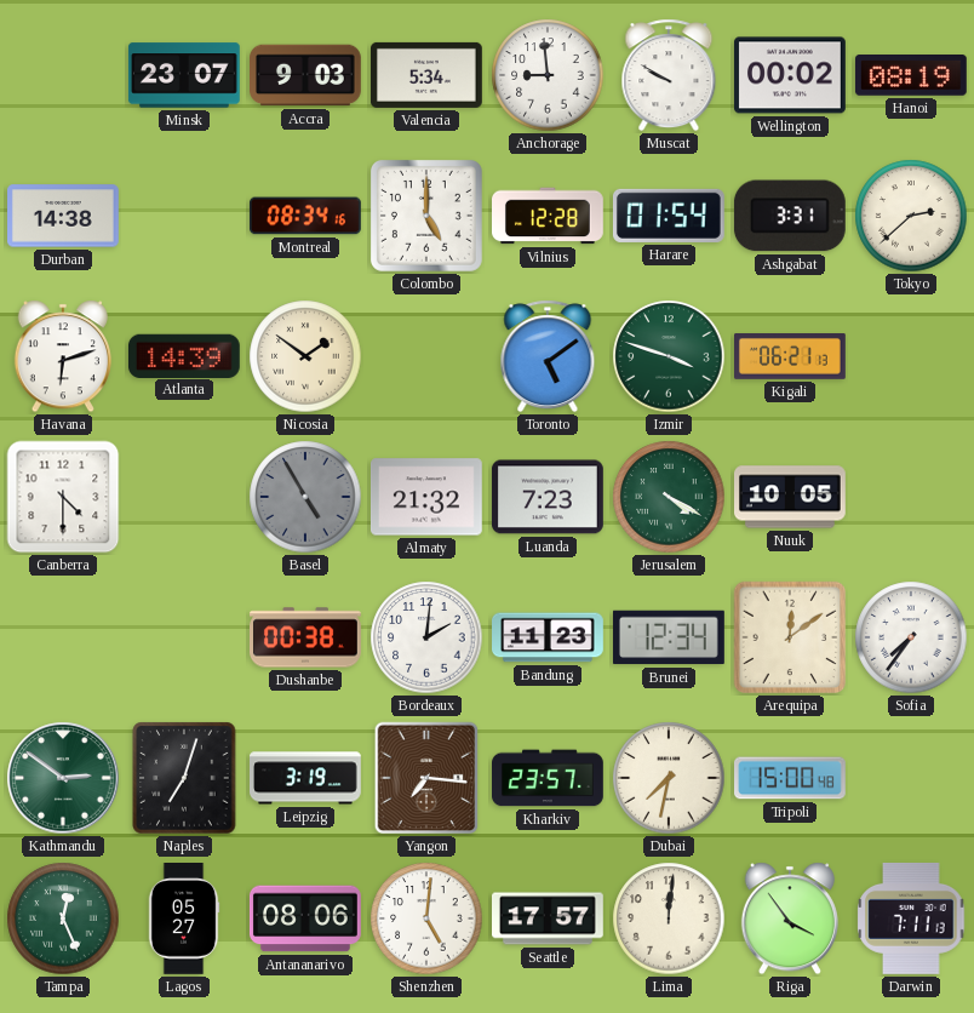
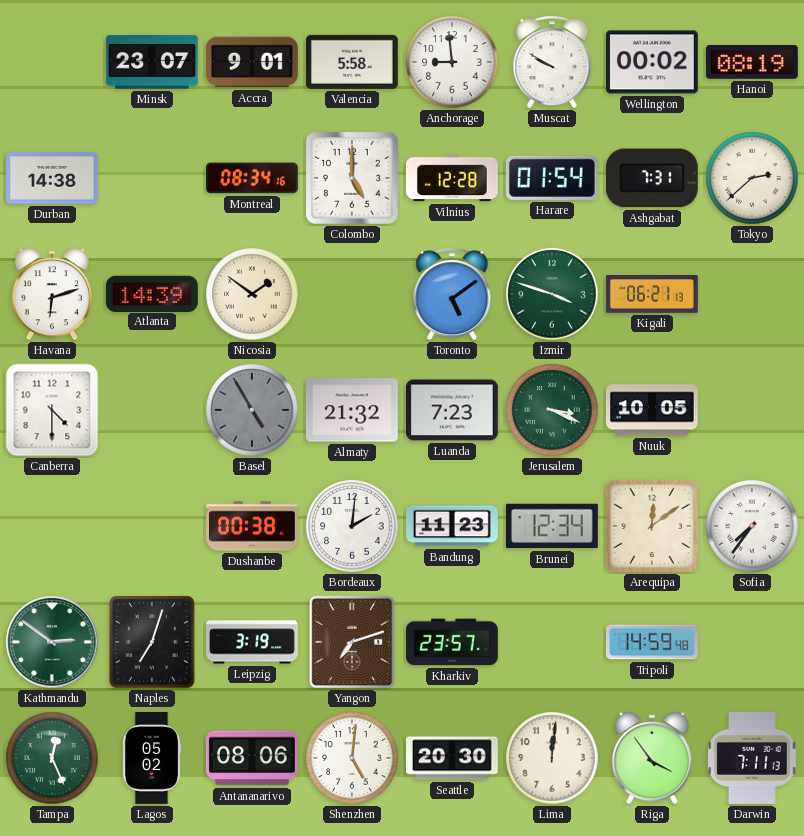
Accra: 9:03 -> 9:01
Valencia: 5:34 -> 5:58
Ashgabat: 3:31 -> 7:31
Jerusalem: 4:20 -> 3:19
Yangon: 7:16 -> 7:12
Dubai: 7:32 -> none
Tripoli: 15:00 -> 14:59
Lagos: 05:27 -> 05:02
Seattle: 17:57 -> 20:30
